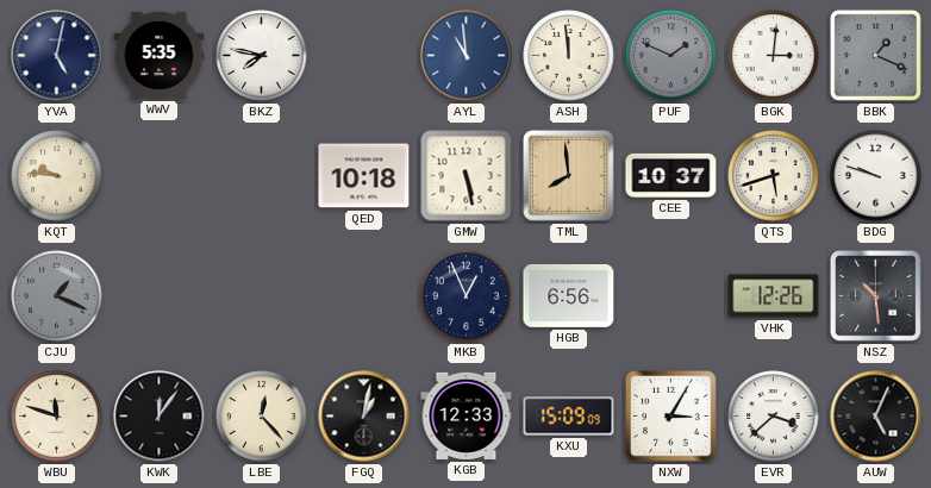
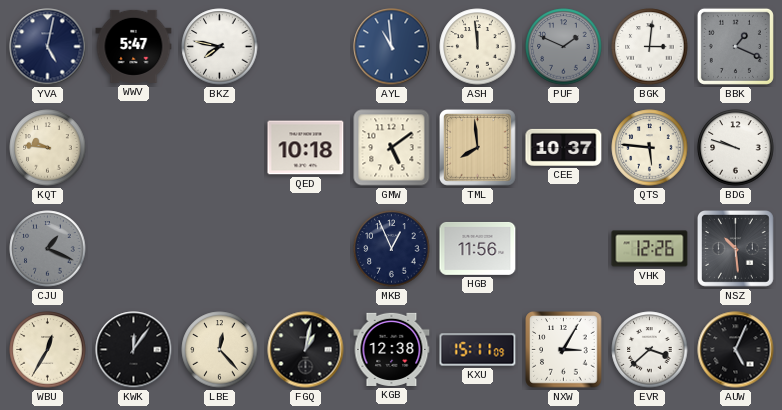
WWV: 5:35 -> 5:47
GMW: 5:28 -> 5:09
QTS: 5:42 -> 5:46
HGB: 6:56 -> 11:56
WBU: 11:48 -> 12:35
KGB: 12:33 -> 12:38
KXU: 15:09 -> 15:11
